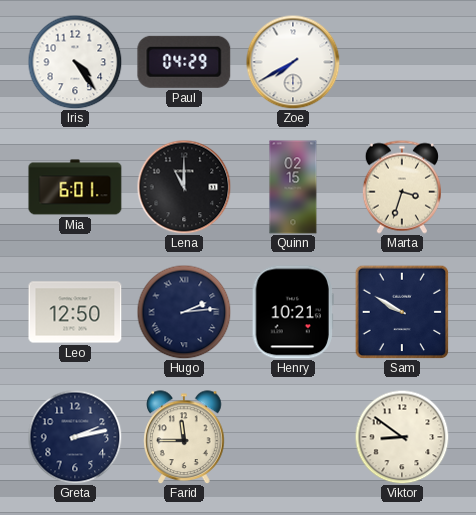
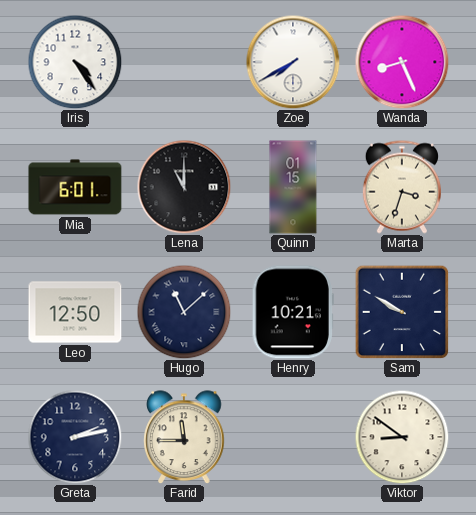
Paul: 04:29 -> none
Wanda: none -> 8:26
Quinn: 02:15 -> 01:15
Hugo: 2:14 -> 11:08
